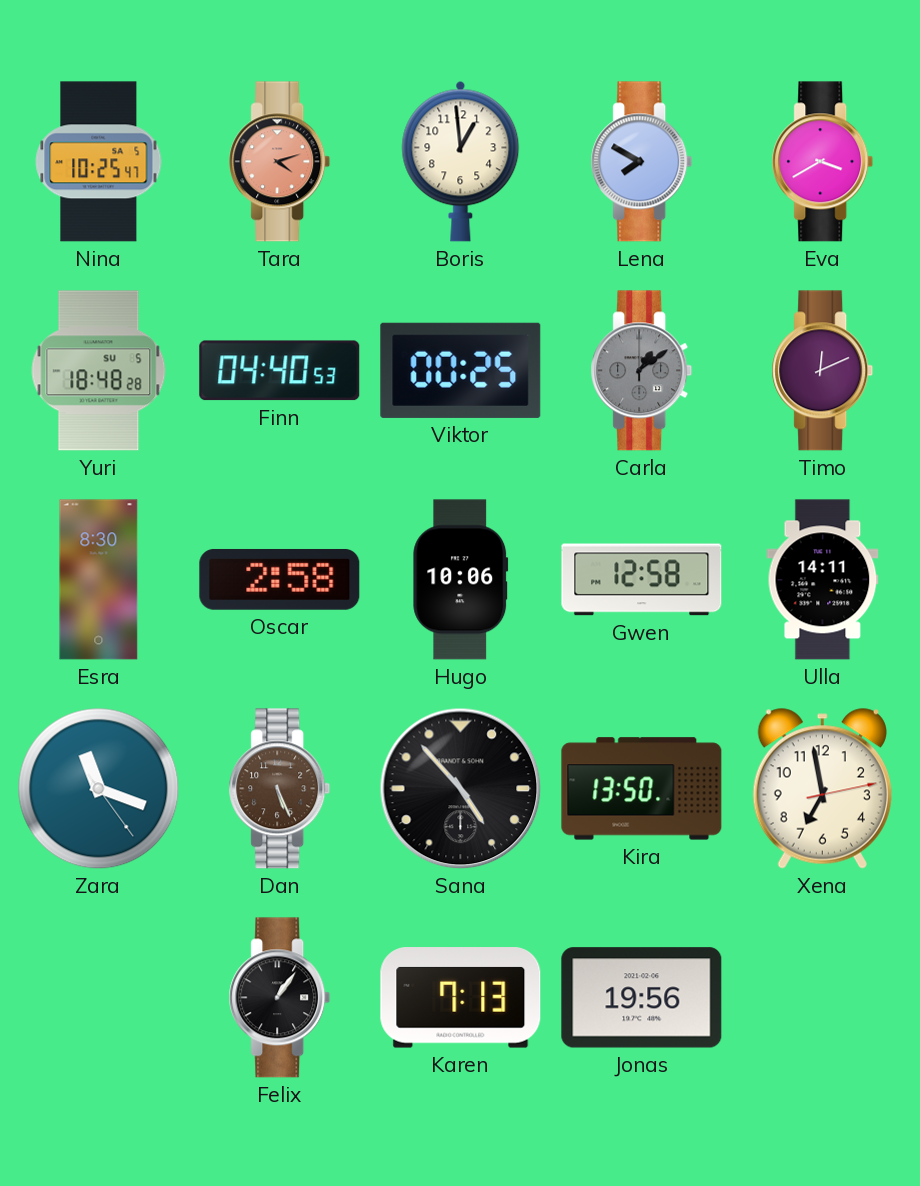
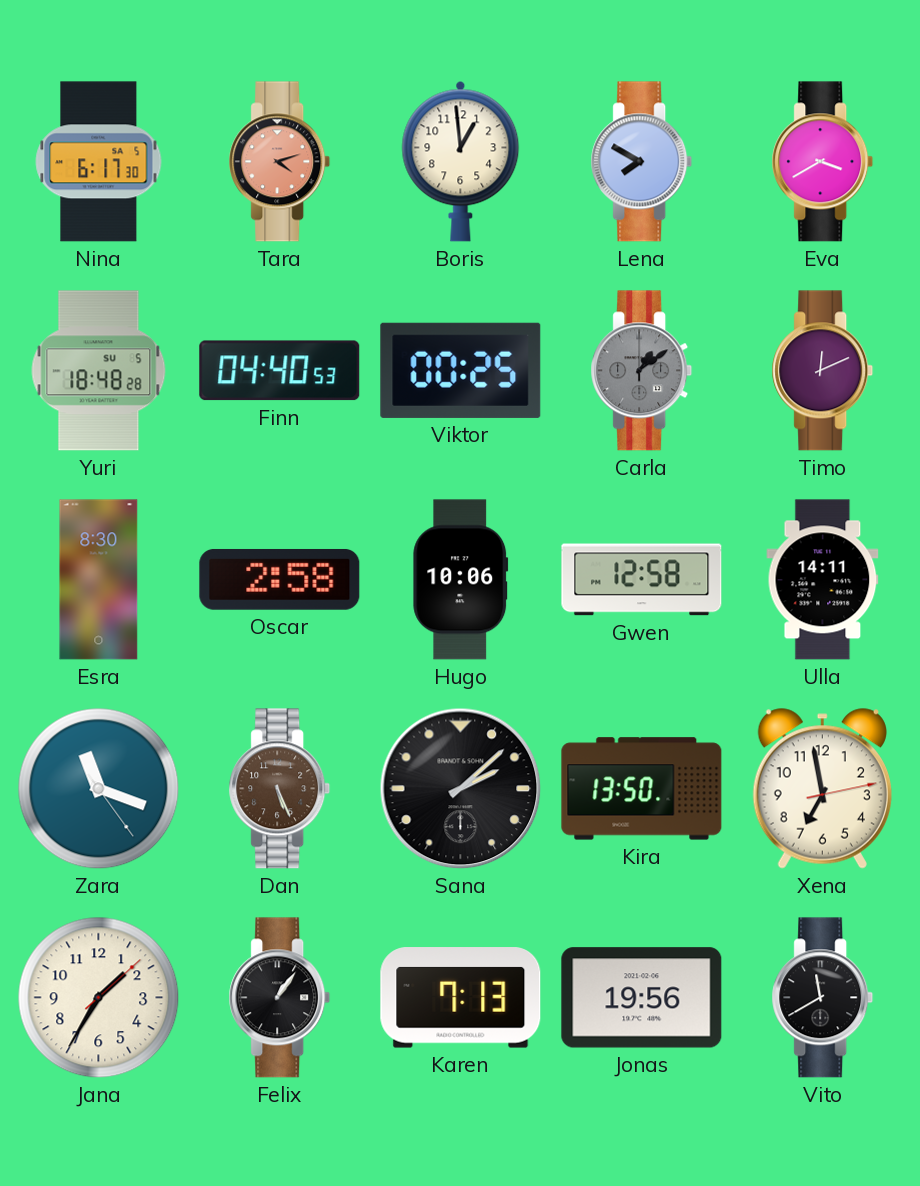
Nina: 10:25 -> 6:17
Sana: 4:53 -> 2:08
Jana: none -> 1:35
Vito: none -> 11:40
